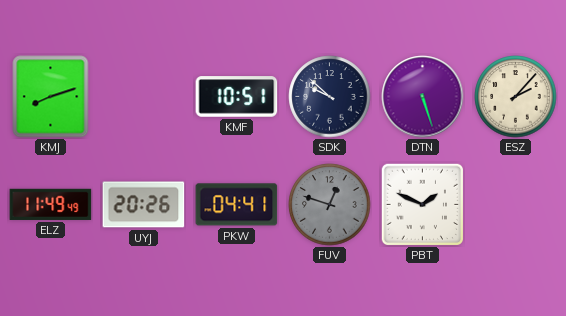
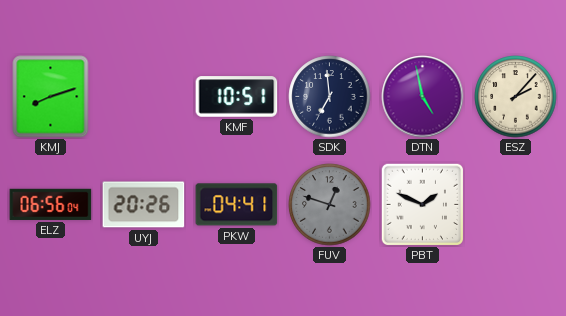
SDK: 9:52 -> 6:59
DTN: 5:27 -> 4:58
ELZ: 11:49 -> 06:56
